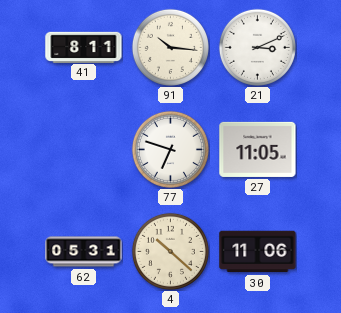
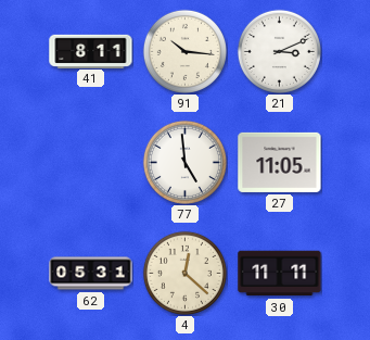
77: 6:48 -> 4:59
4: 10:22 -> 12:22
30: 11:06 -> 11:11
